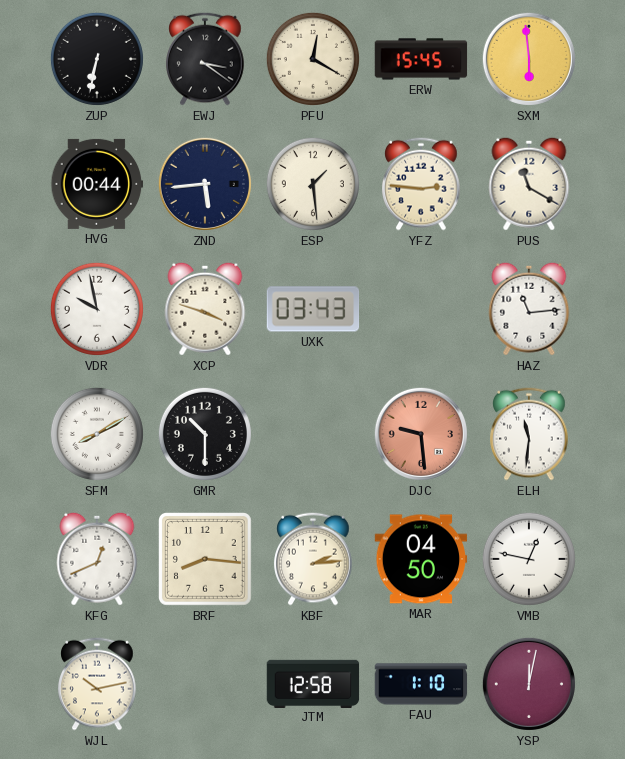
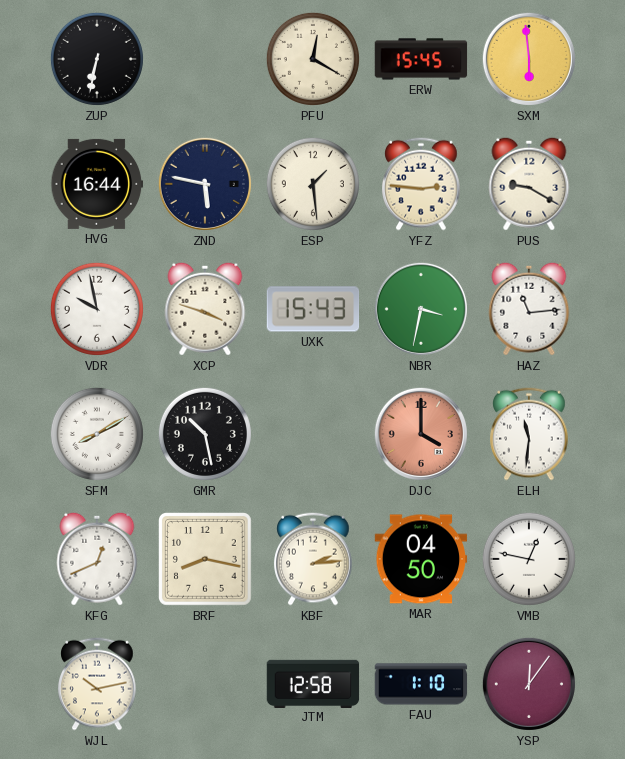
EWJ: 3:21 -> none
HVG: 00:44 -> 16:44
ZND: 5:44 -> 5:47
PUS: 11:20 -> 9:20
UXK: 03:43 -> 15:43
NBR: none -> 3:32
GMR: 10:30 -> 10:28
DJC: 9:29 -> 4:00
BRF: 8:16 -> 8:17
YSP: 12:02 -> 12:06
